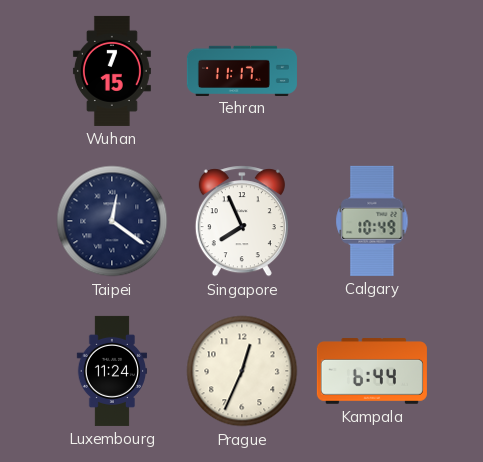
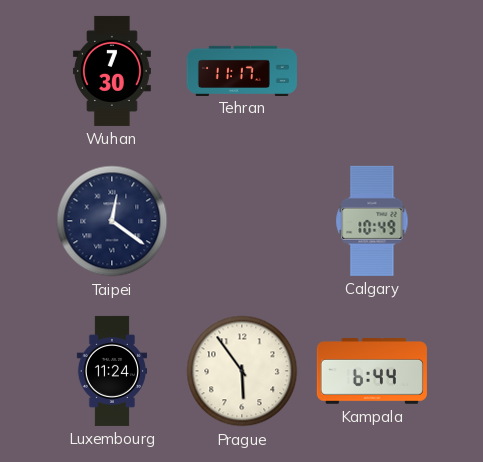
Wuhan: 7:15 -> 7:30
Singapore: 7:56 -> none
Prague: 12:34 -> 5:54
